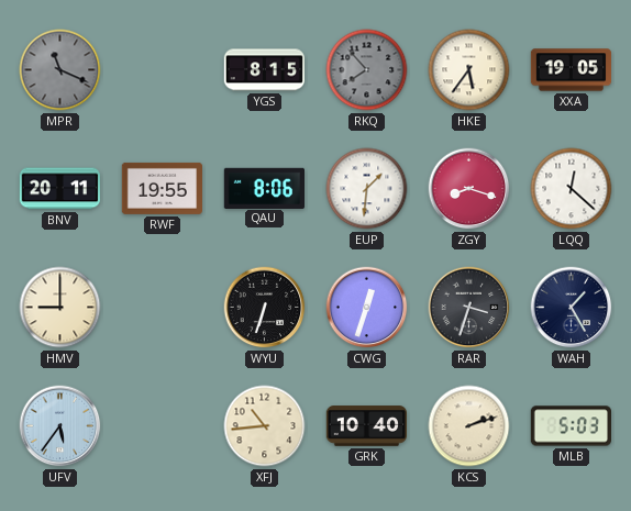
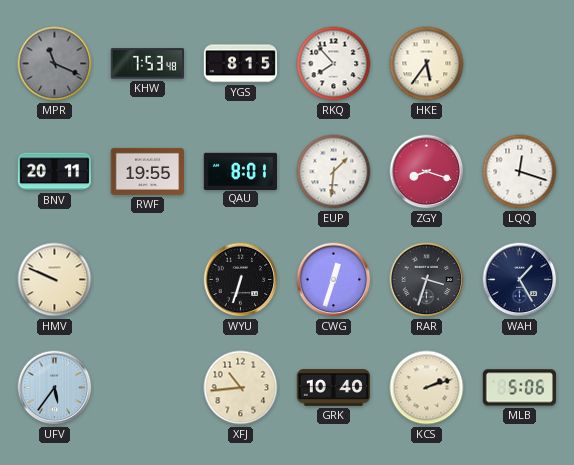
KHW: none -> 7:53
RKQ dial: grey -> white
XXA: 19:05 -> none
QAU: 8:06 -> 8:01
LQQ: 12:22 -> 12:18
HMV: 9:00 -> 9:49
MLB: 5:03 -> 5:06
